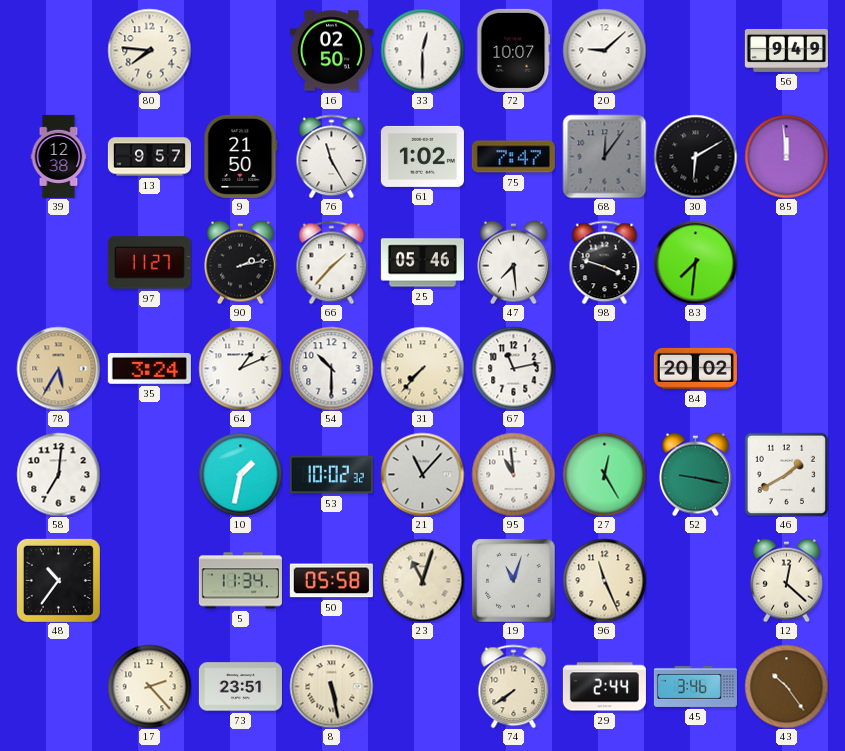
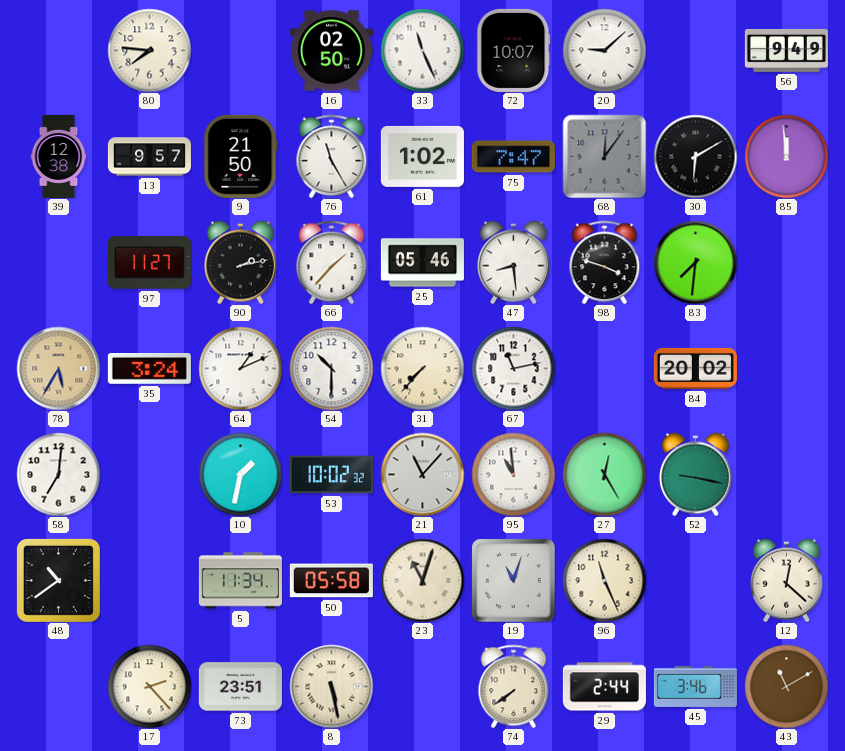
33: 12:30 -> 11:26
47: 7:29 -> 8:29
46: 1:40 -> none
48: 10:36 -> 10:39
43: 10:24 -> 11:10
